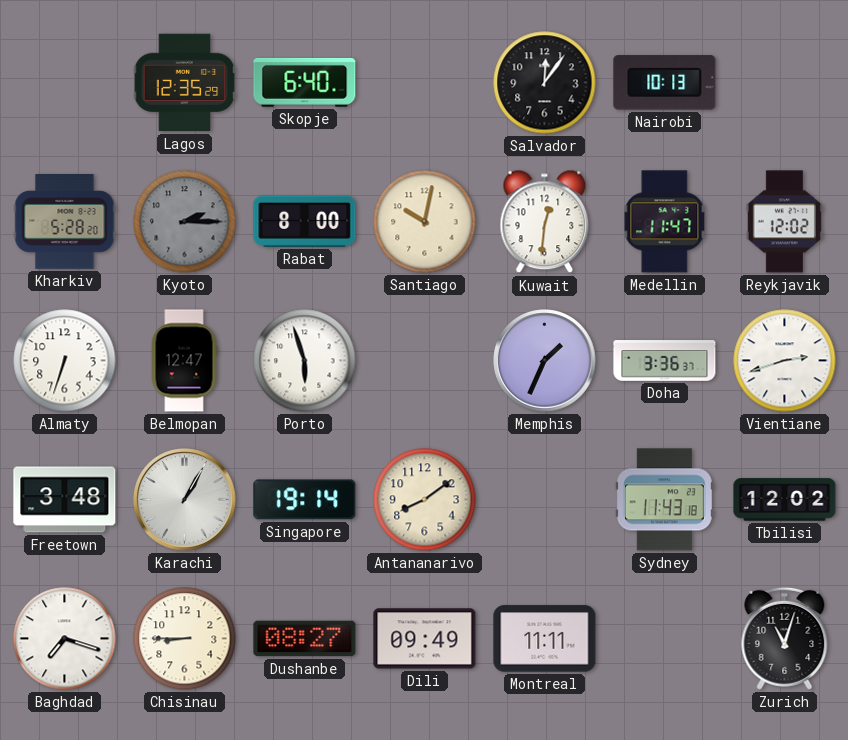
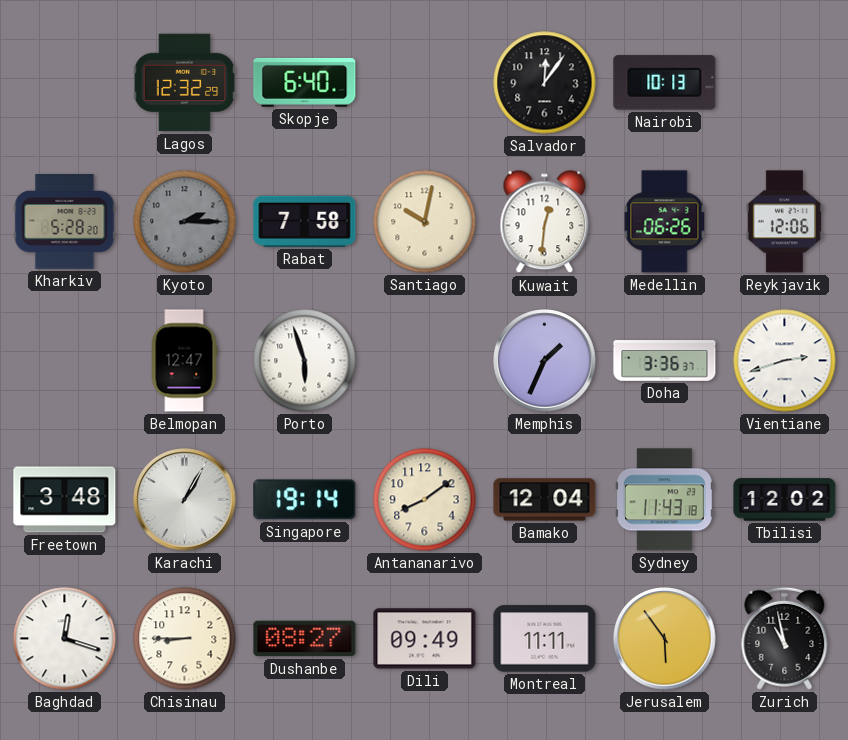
Lagos: 12:35 -> 12:32
Rabat: 8:00 -> 7:58
Medellin: 11:47 -> 06:26
Reykjavik: 12:02 -> 12:06
Almaty: 6:33 -> none
Bamako: none -> 12:04
Baghdad: 7:18 -> 12:18
Jerusalem: none -> 5:54
Zurich: 11:03 -> 10:58
